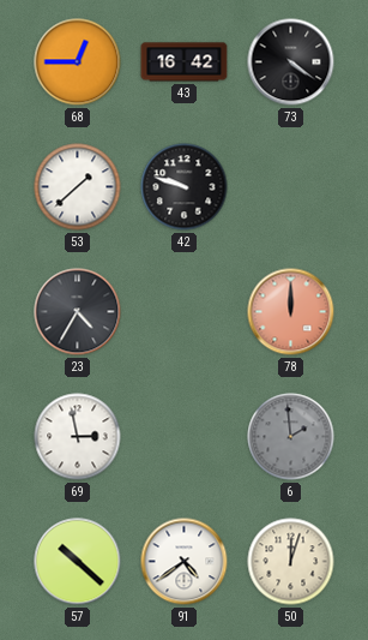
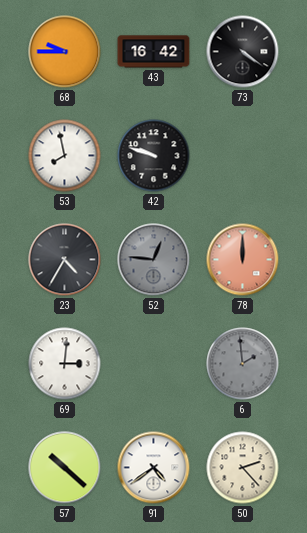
68: 12:45 -> 9:45
53: 1:38 -> 7:58
52: none -> 12:46
69: 2:58 -> 3:01
50: 12:03 -> 2:23
